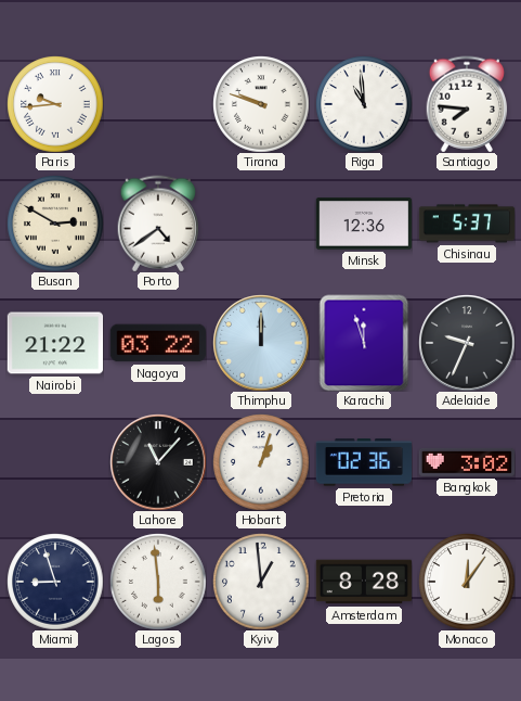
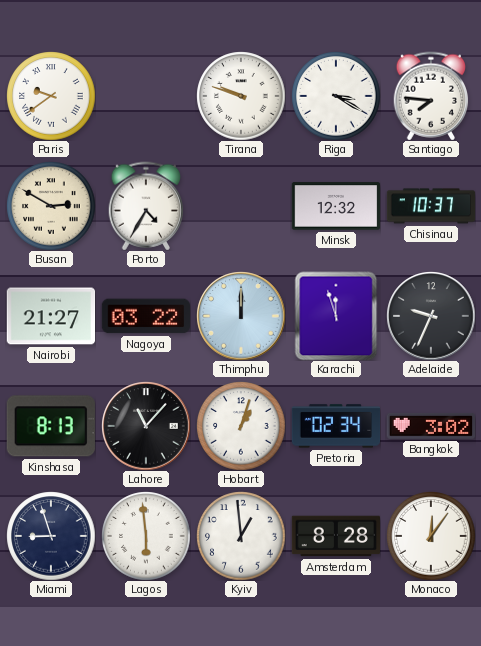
Paris: 9:44 -> 9:39
Riga: 10:59 -> 3:20
Porto: 4:39 -> 4:35
Minsk: 12:36 -> 12:32
Chisinau: 5:37 -> 10:37
Nairobi: 21:22 -> 21:27
Kinshasa: none -> 8:13
Pretoria: 02:36 -> 02:34
